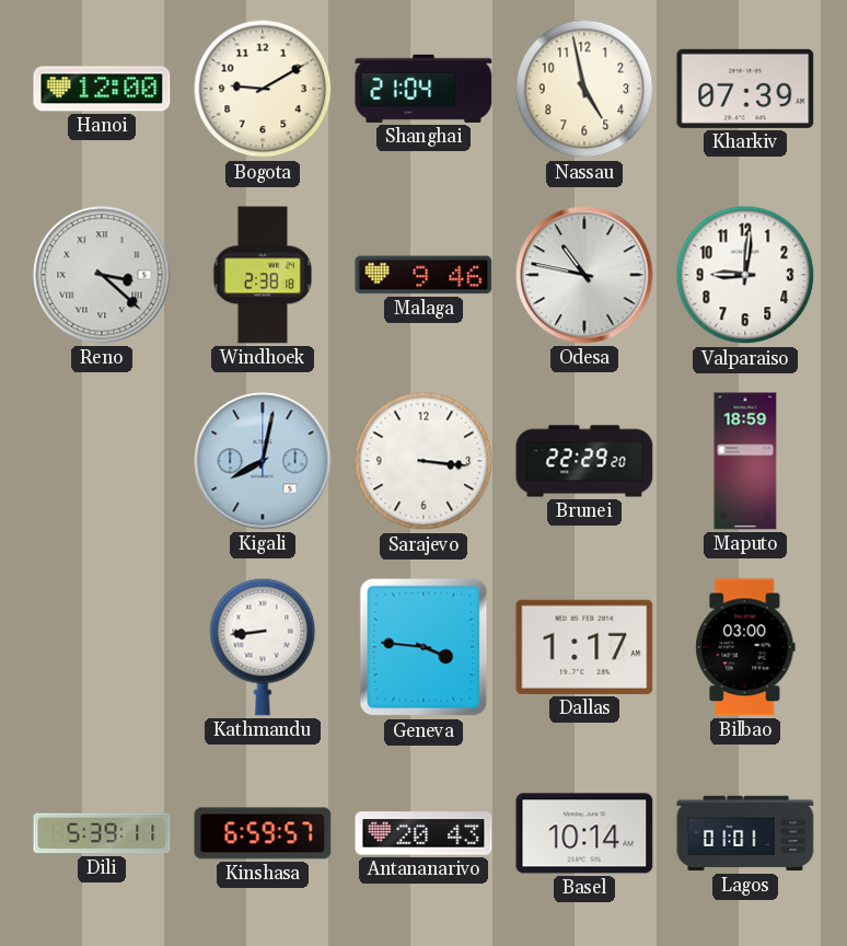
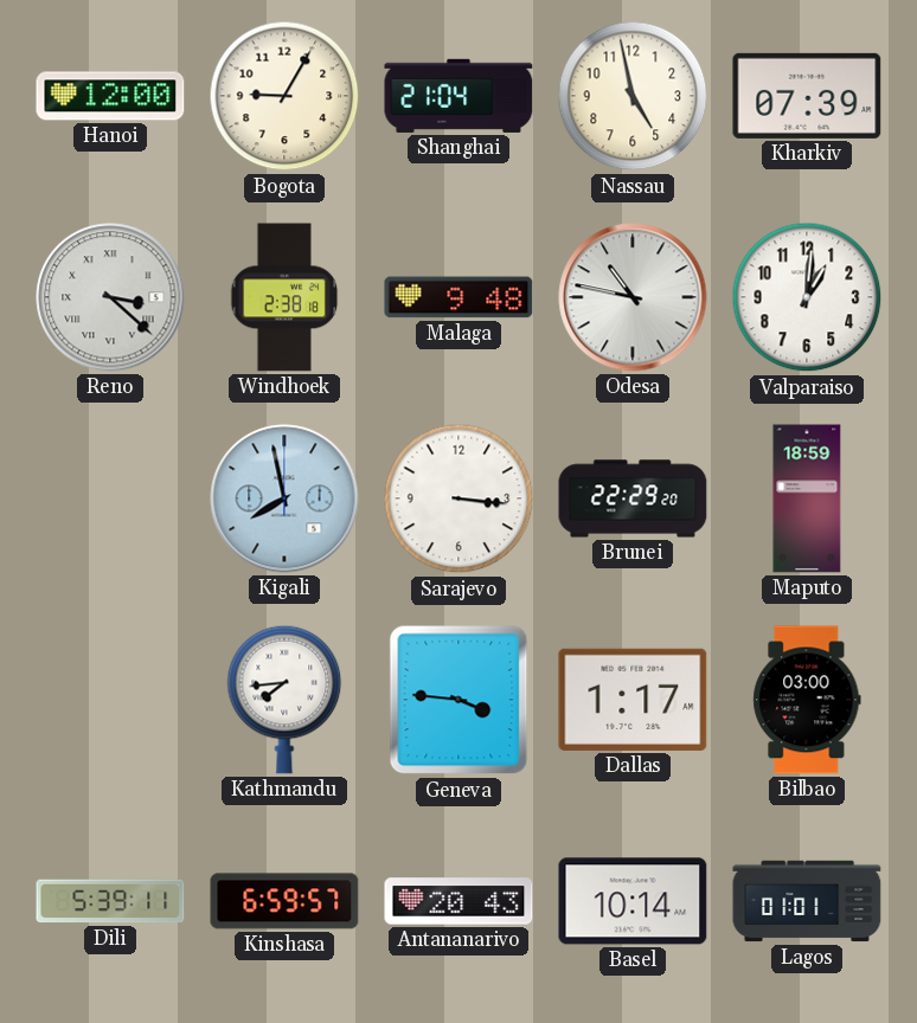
Bogota: 9:10 -> 9:05
Malaga: 9:46 -> 9:48
Valparaiso: 9:01 -> 1:01
Kigali: 8:02 -> 7:58
Kathmandu: 8:44 -> 7:44
